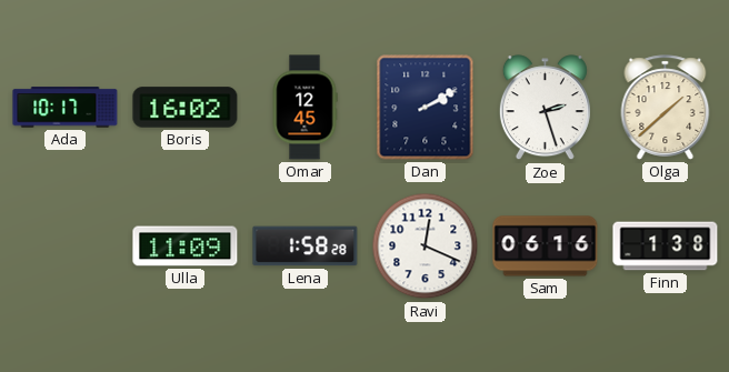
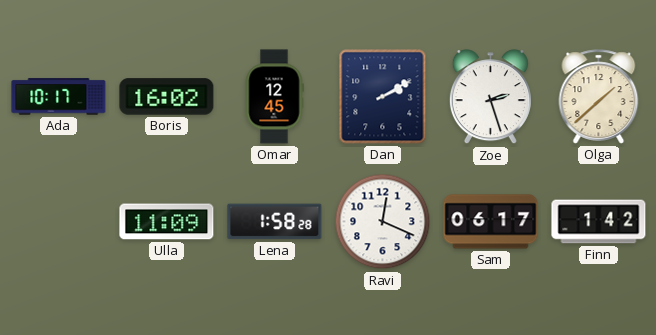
Sam: 06:16 -> 06:17
Finn: 1:38 -> 1:42
